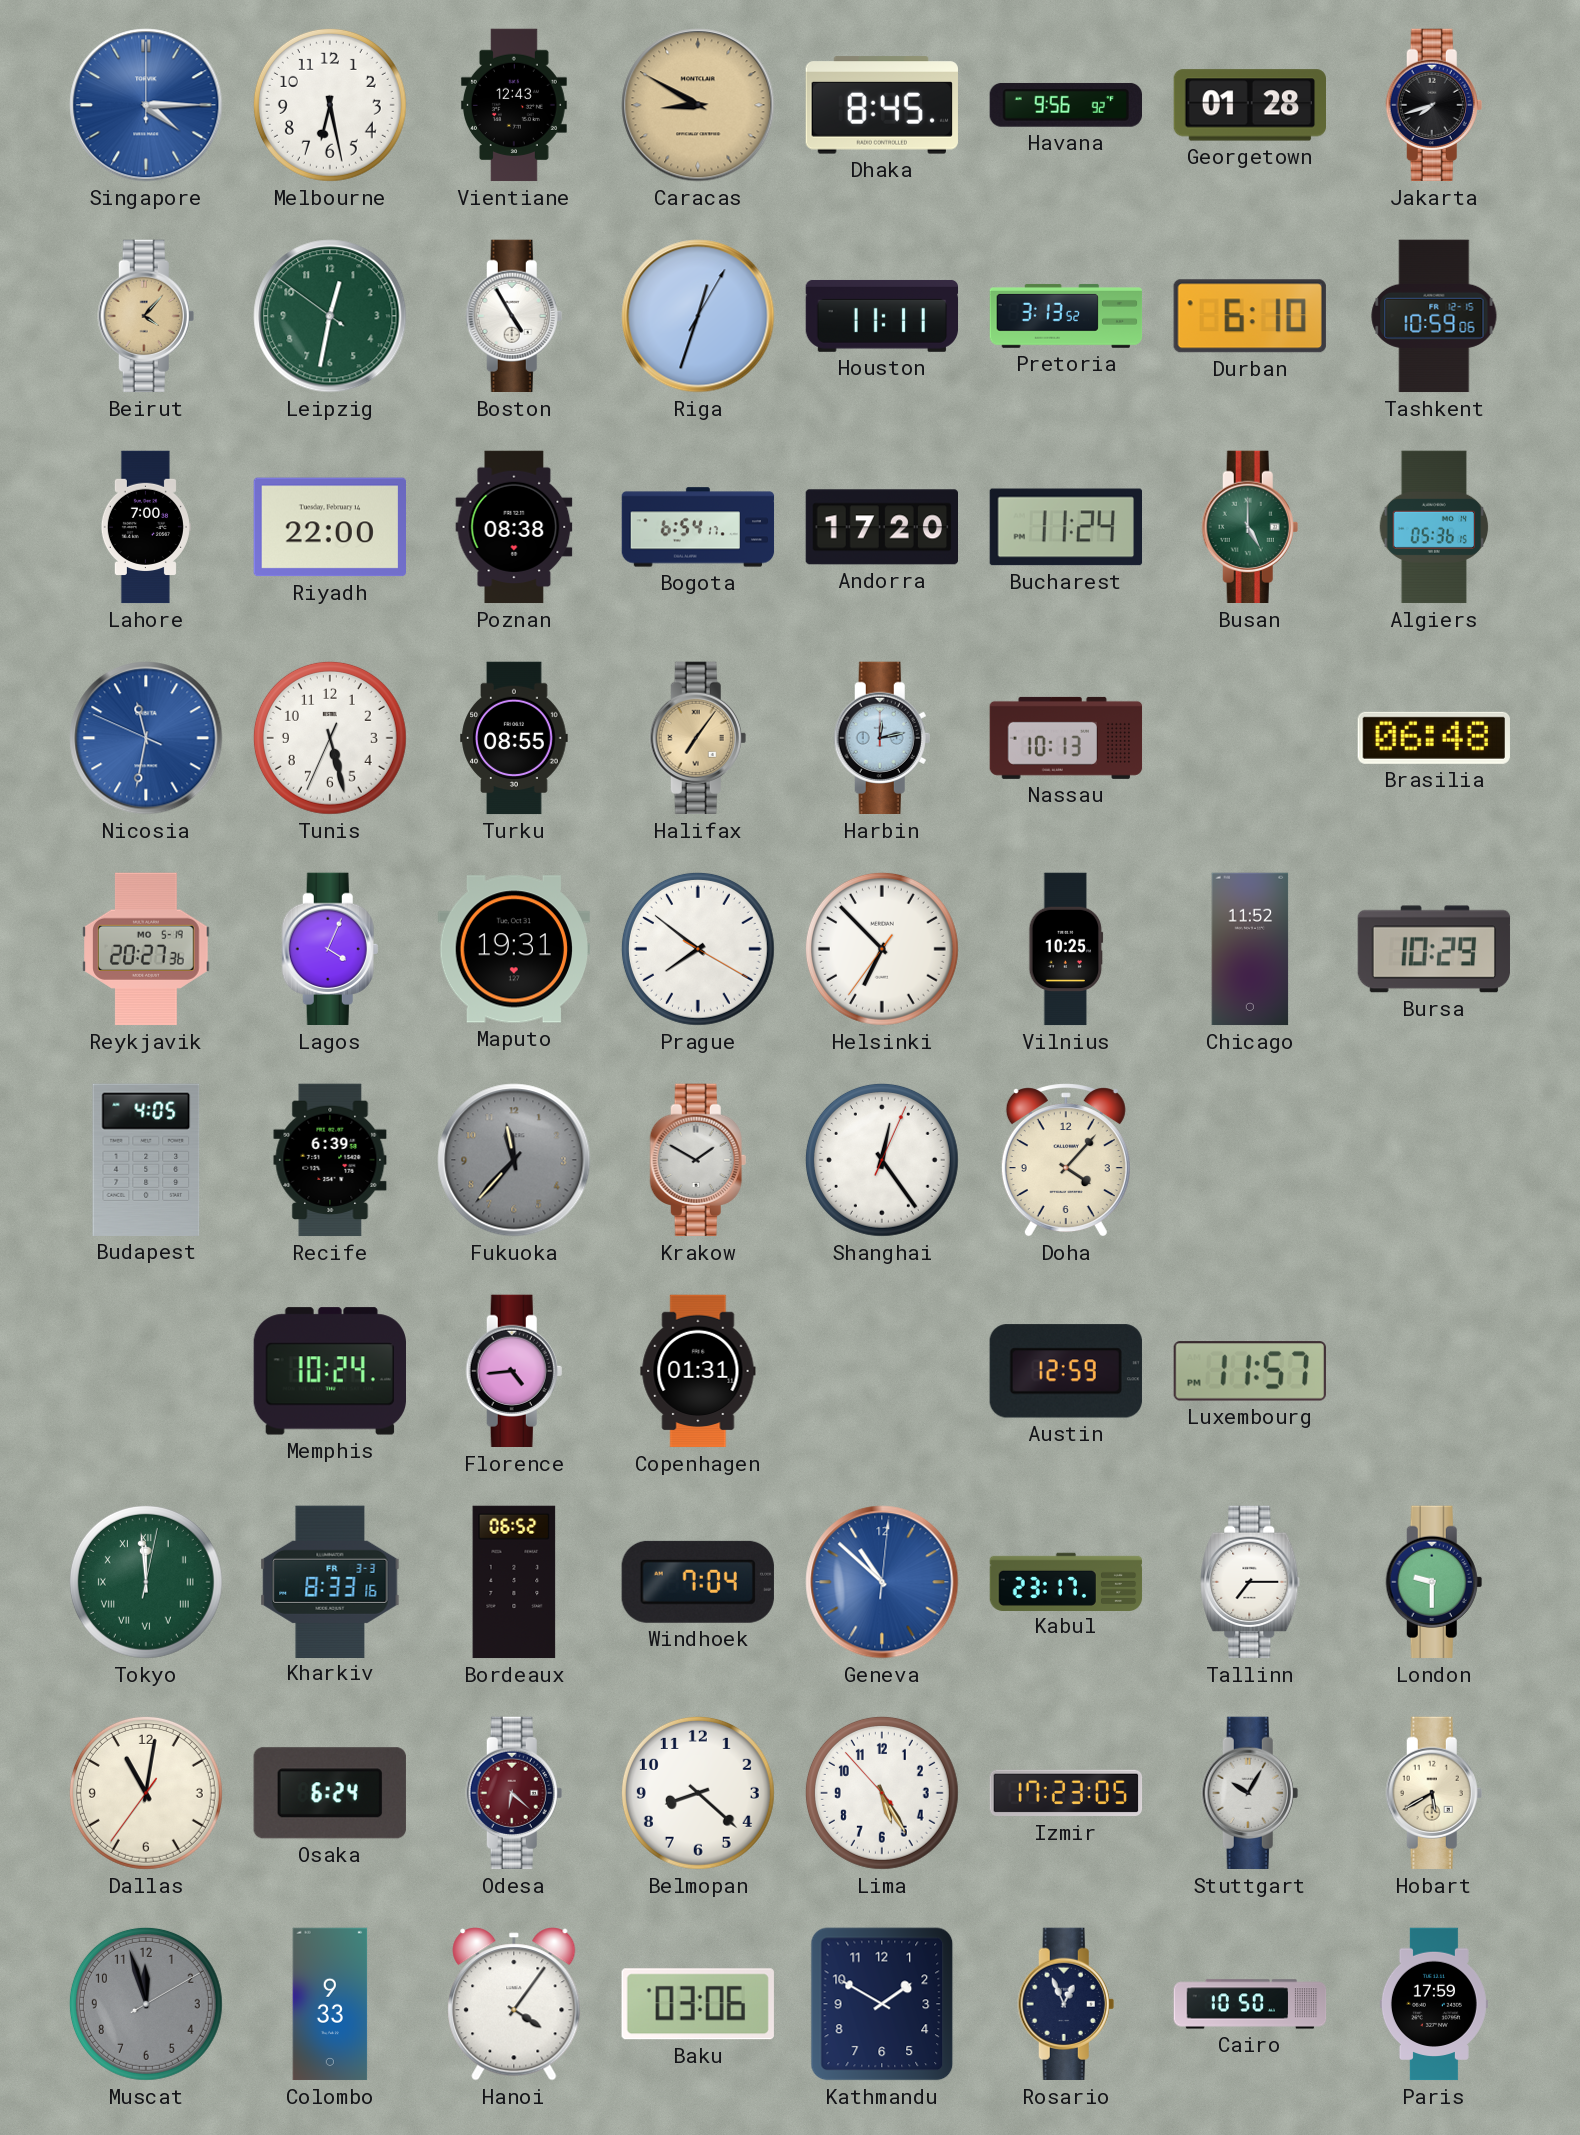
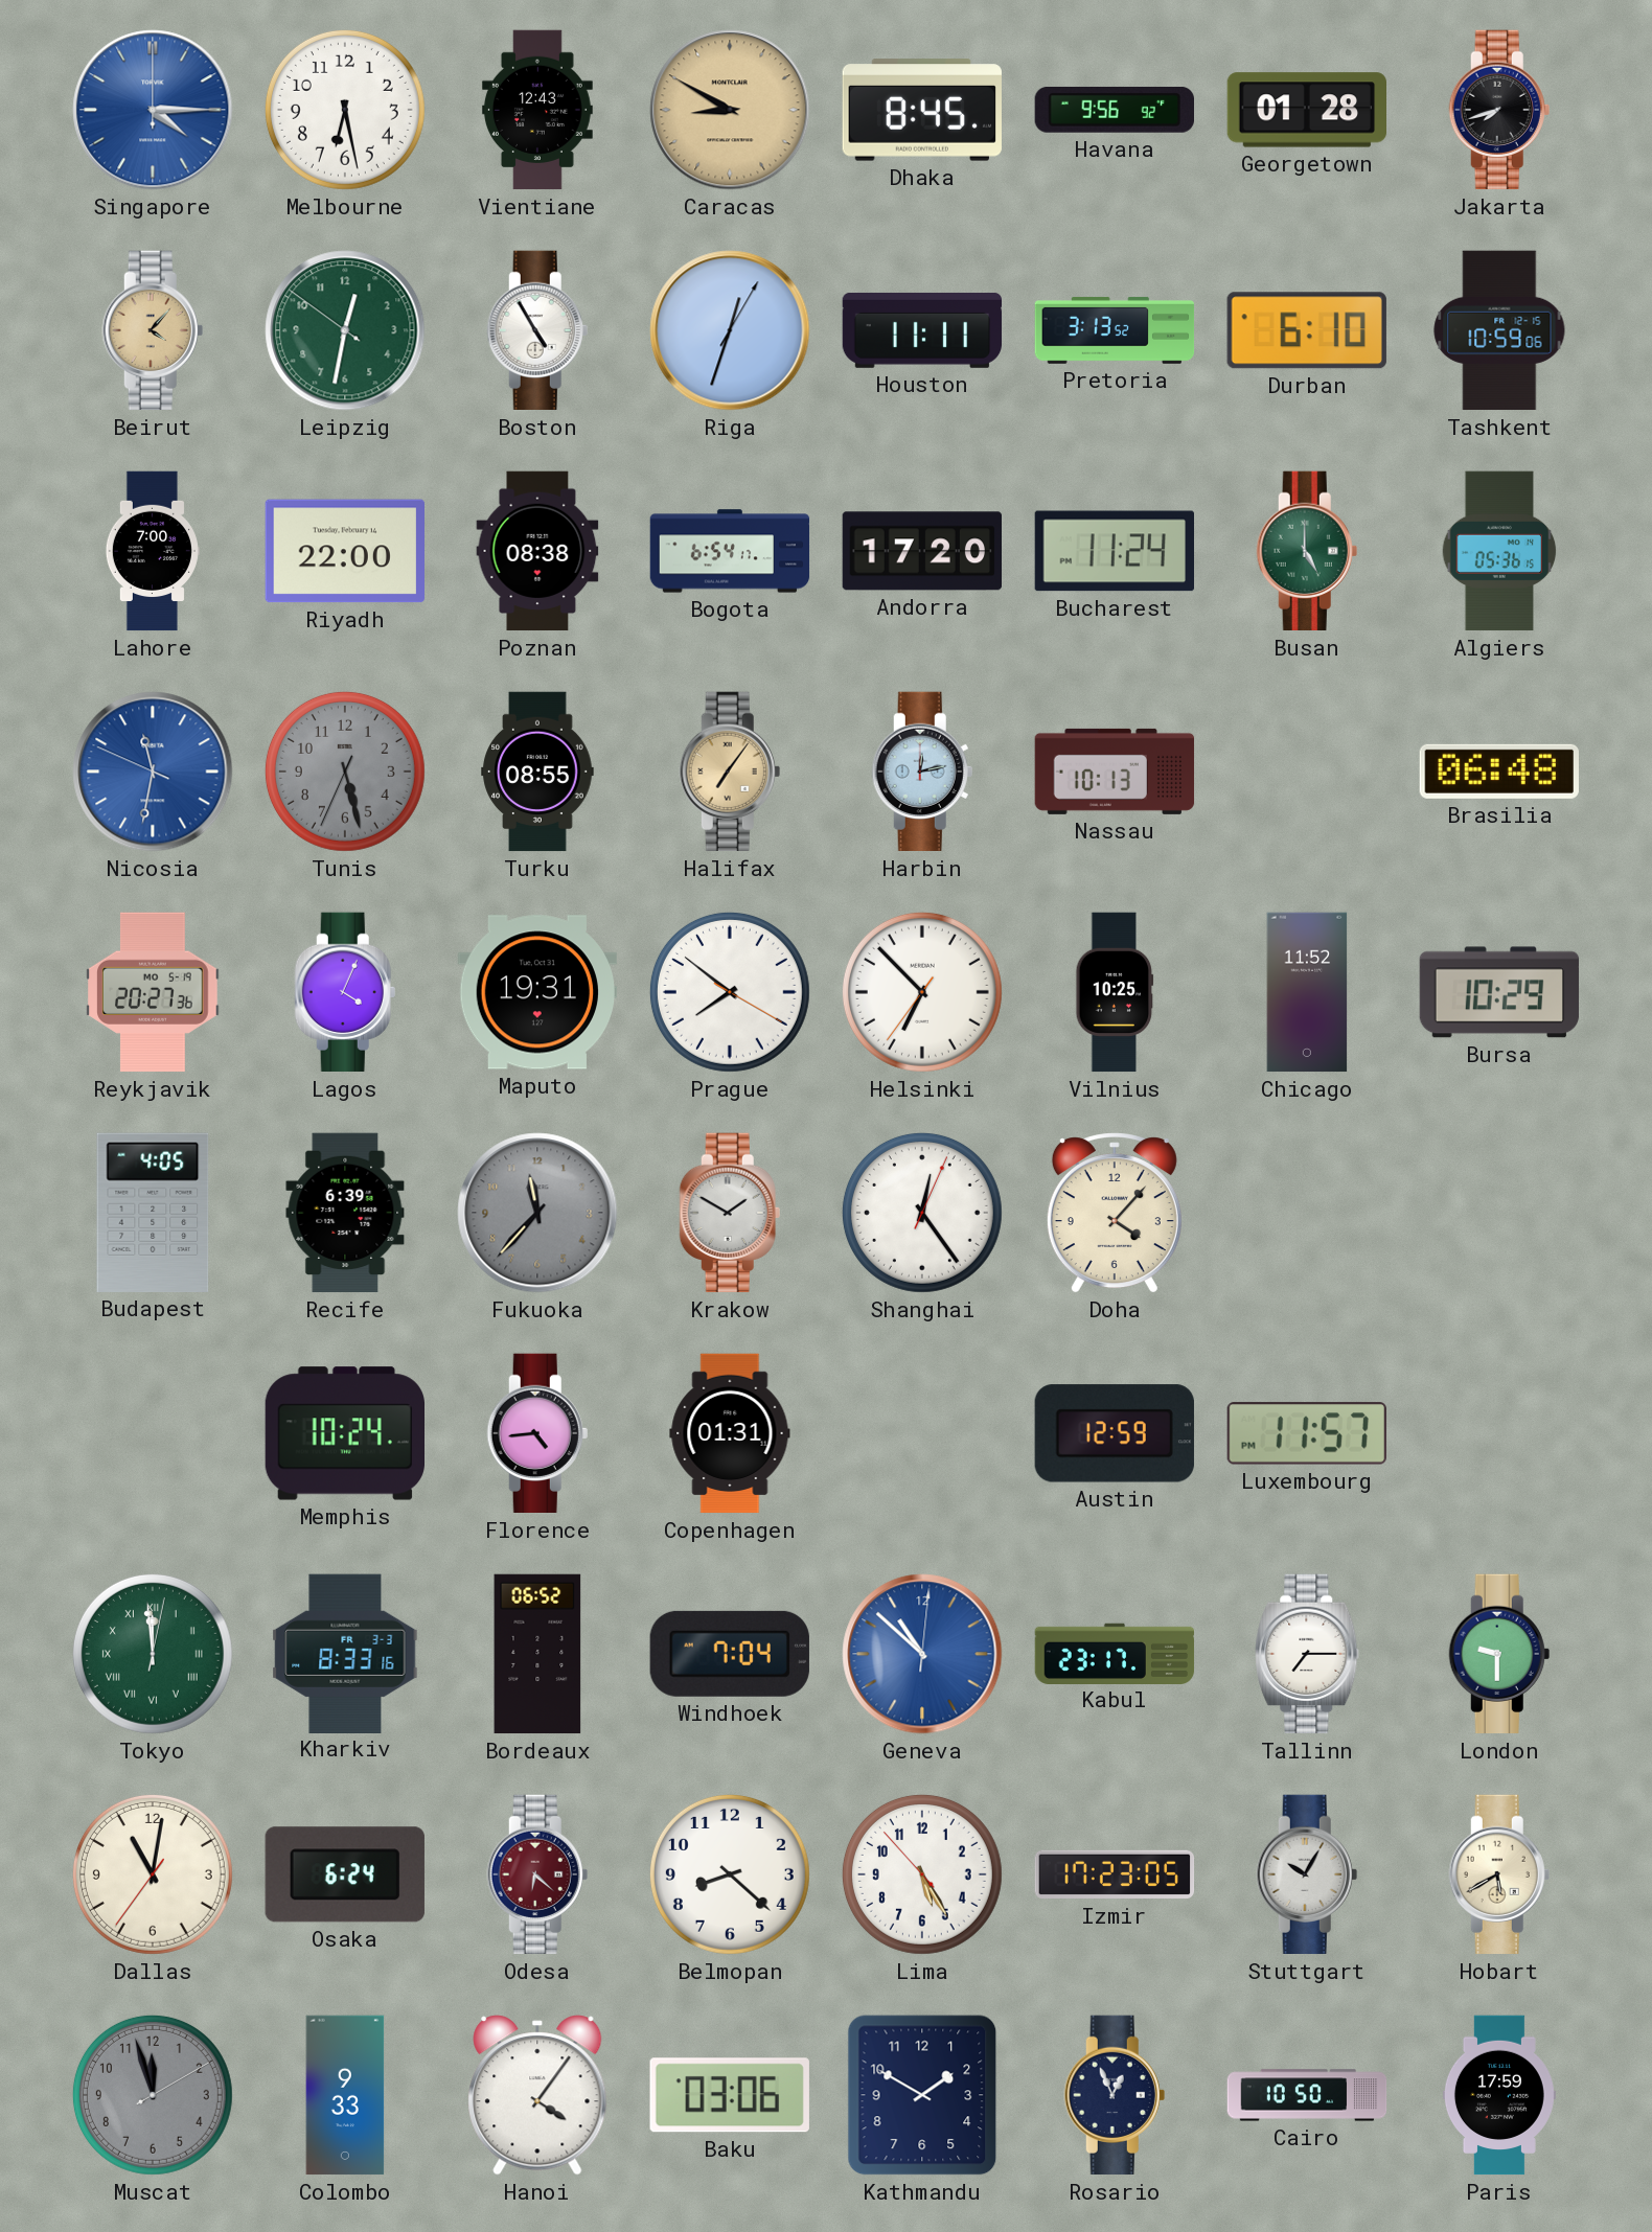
Tunis dial: white -> grey
